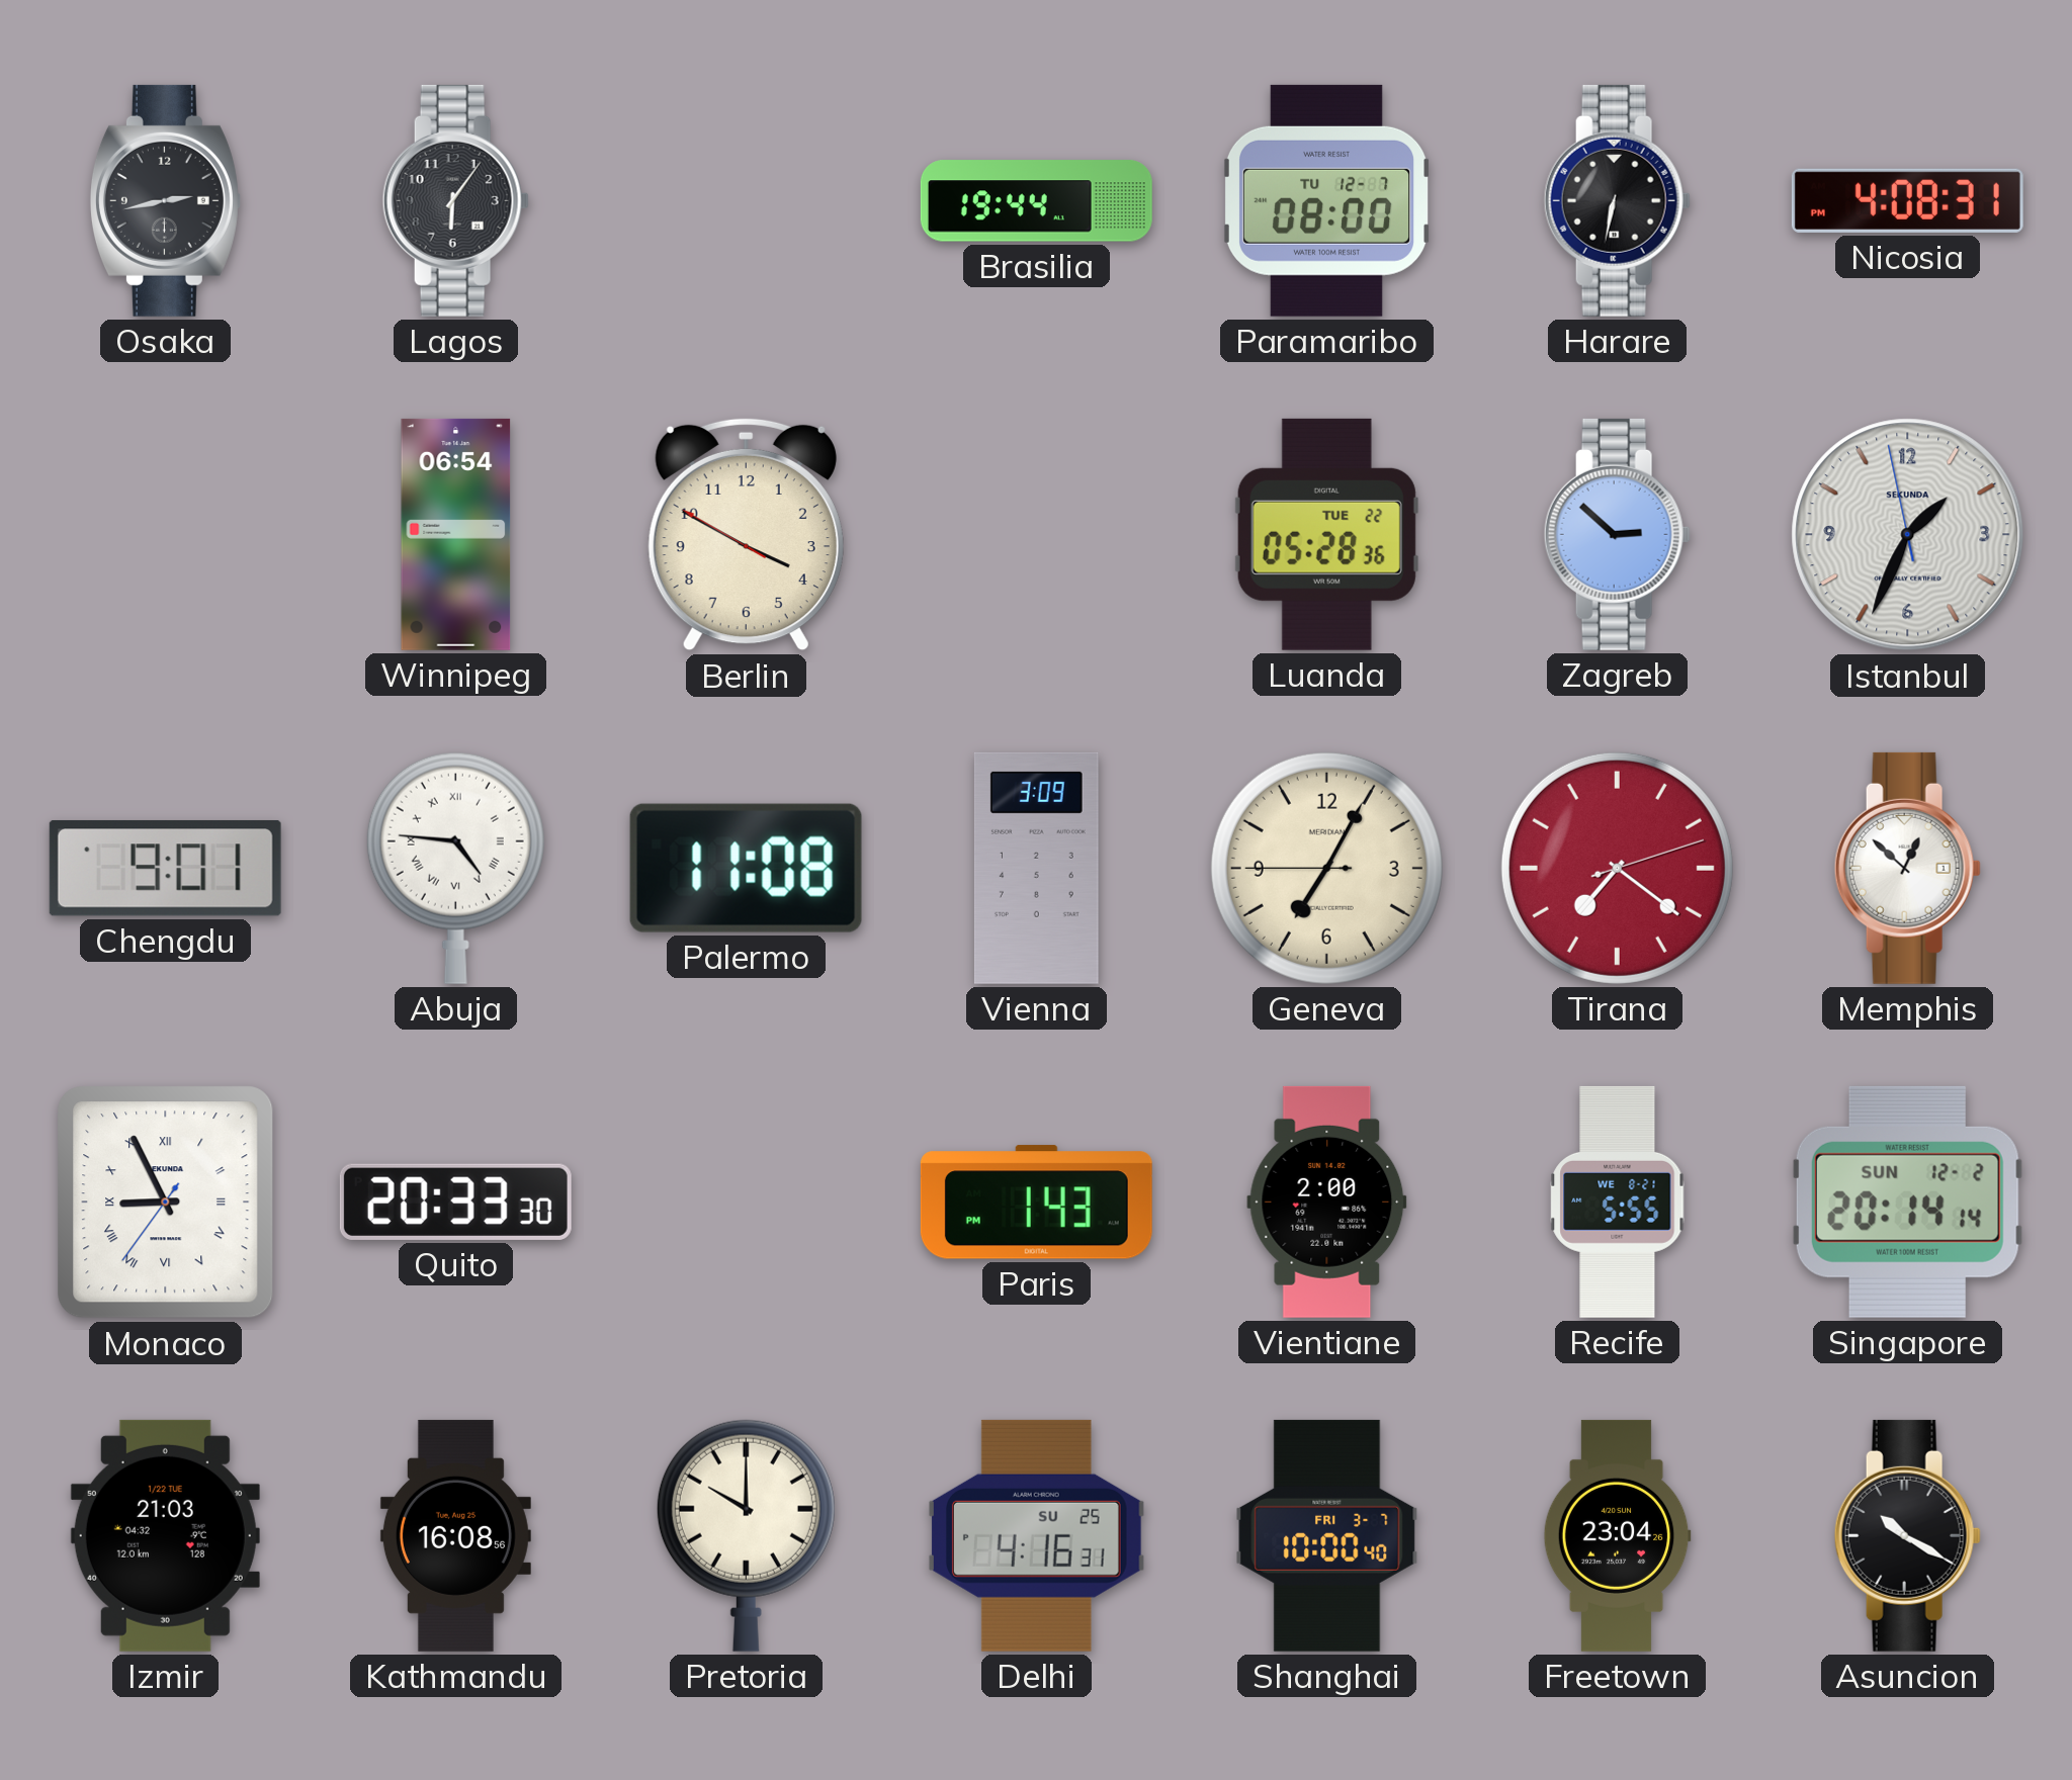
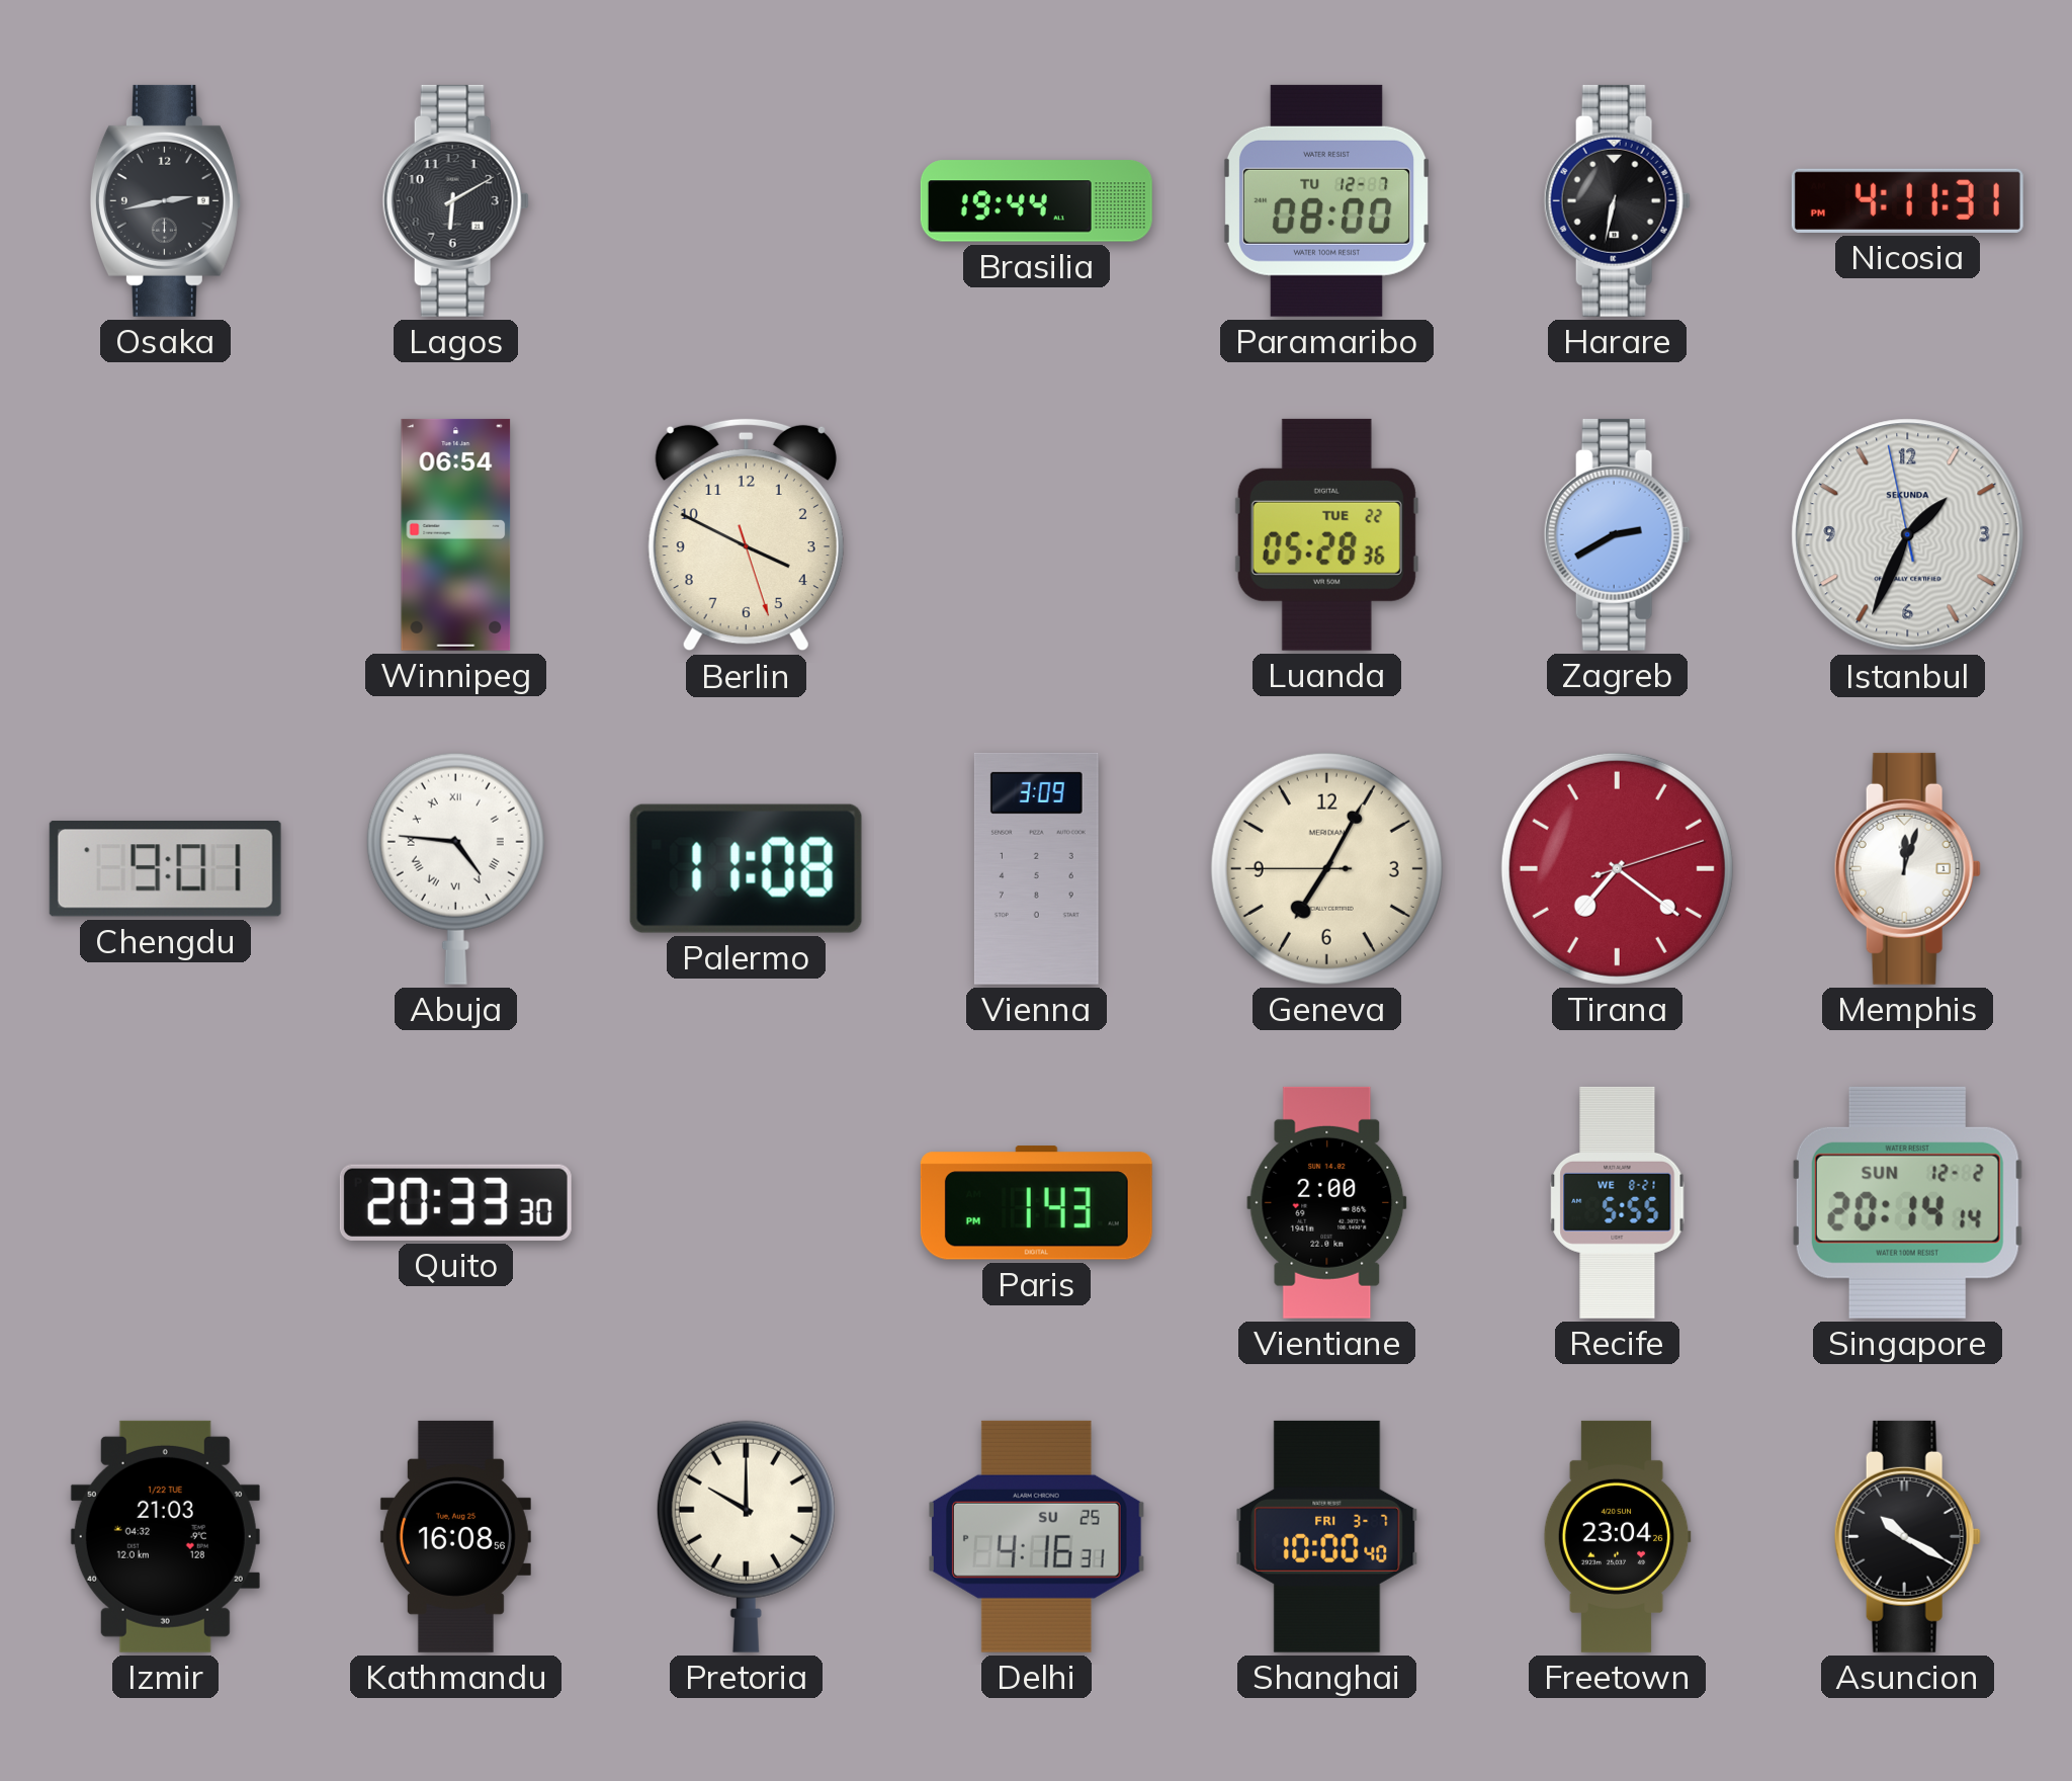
Lagos: 6:06 -> 6:10
Nicosia: 4:08 -> 4:11
Berlin: 3:49:50 -> 3:49:27
Zagreb: 2:52 -> 2:40
Memphis: 12:52 -> 12:03
Monaco: 8:55 -> none
